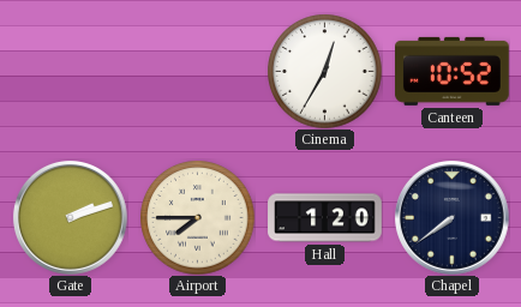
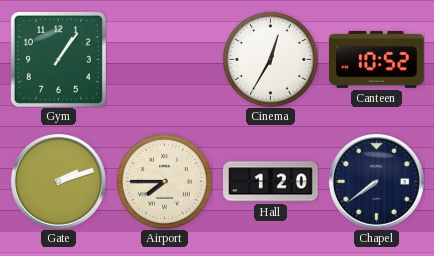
Gym: none -> 1:06
